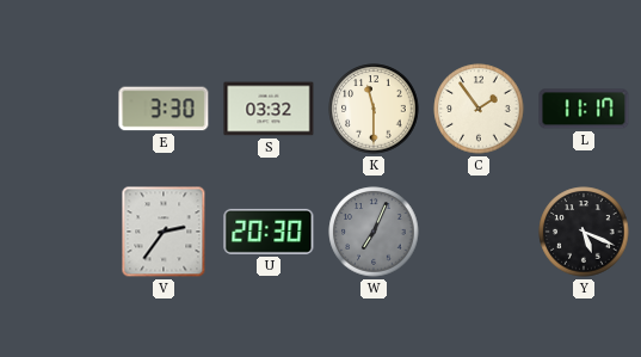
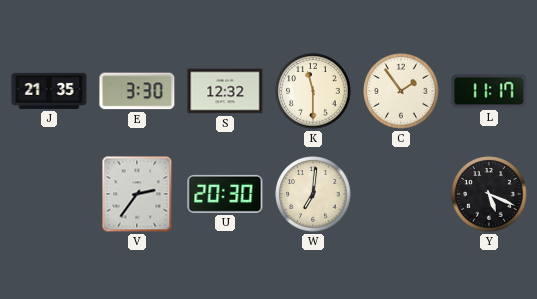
J: none -> 21:35
S: 03:32 -> 12:32
W: 7:04 -> 7:01
W dial: grey -> cream
